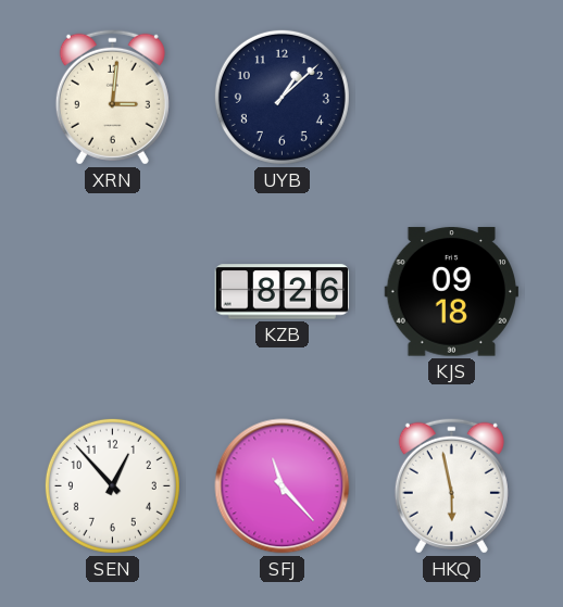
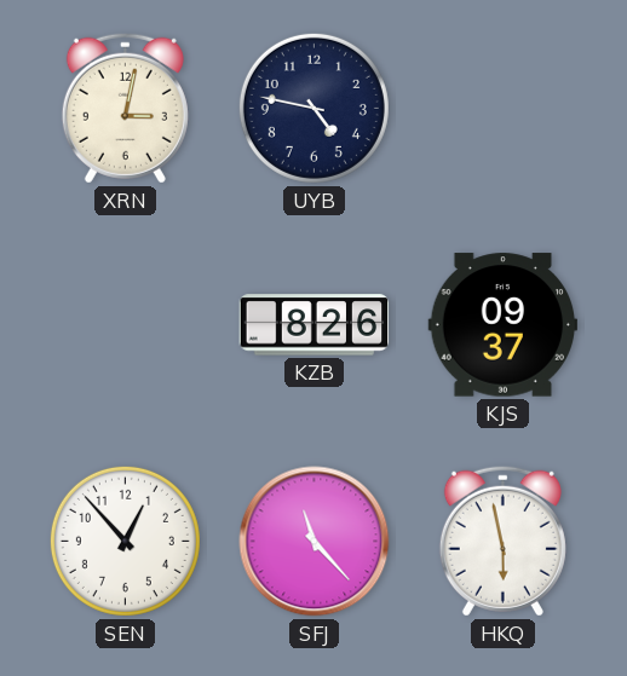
XRN: 3:01 -> 3:02
UYB: 1:08 -> 4:47
KJS: 09:18 -> 09:37
